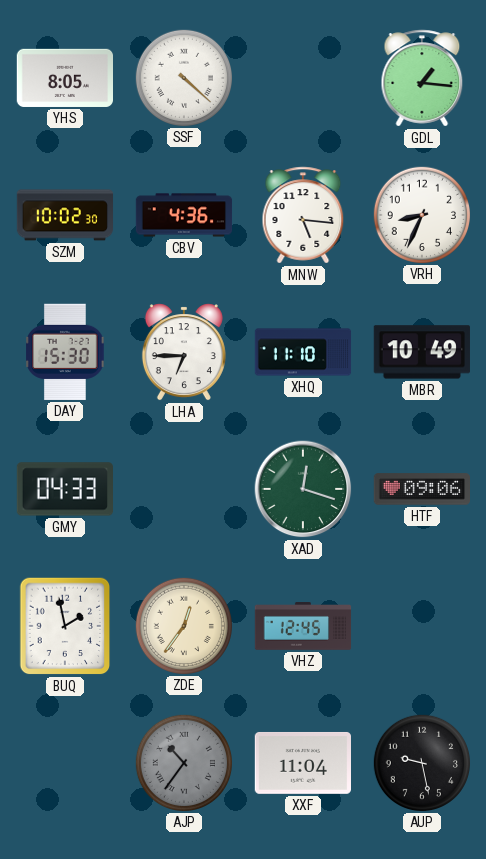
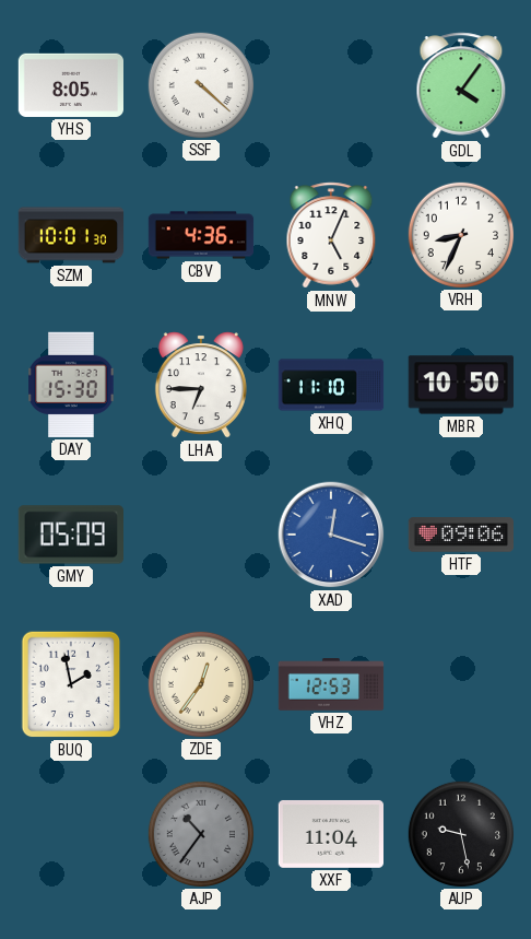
GDL: 1:16 -> 4:06
SZM: 10:02 -> 10:01
MNW: 5:16 -> 5:04
MBR: 10:49 -> 10:50
GMY: 04:33 -> 05:09
XAD dial: green -> blue
VHZ: 12:45 -> 12:53
